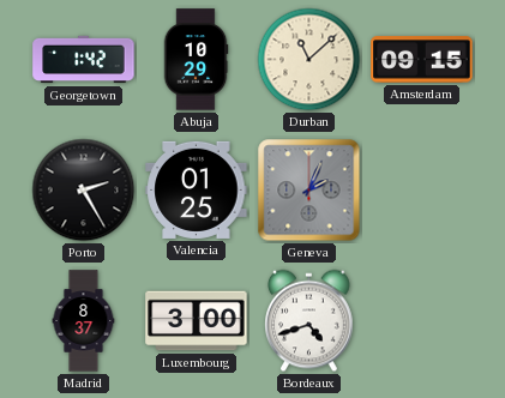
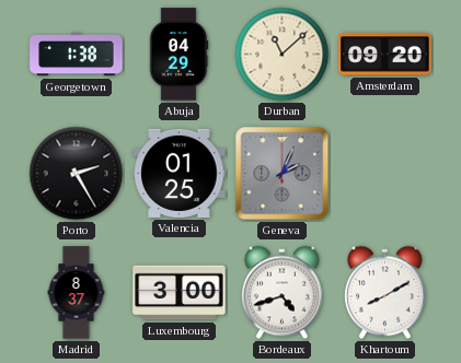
Georgetown: 1:42 -> 1:38
Abuja: 10:29 -> 04:29
Amsterdam: 09:15 -> 09:20
Khartoum: none -> 8:10
